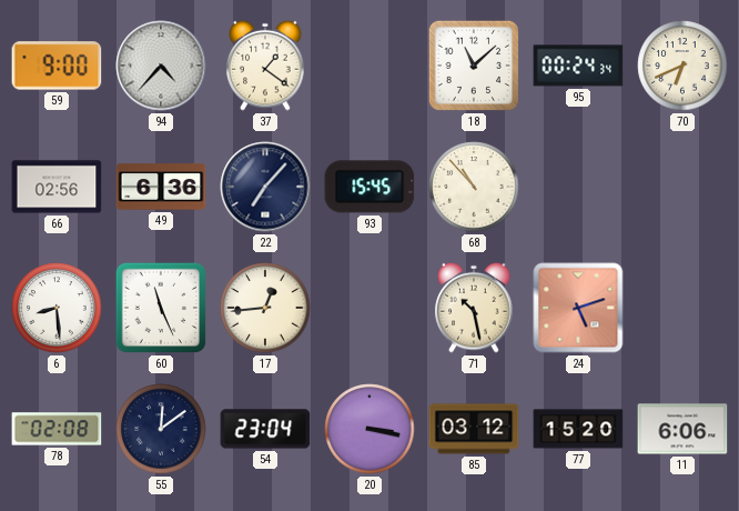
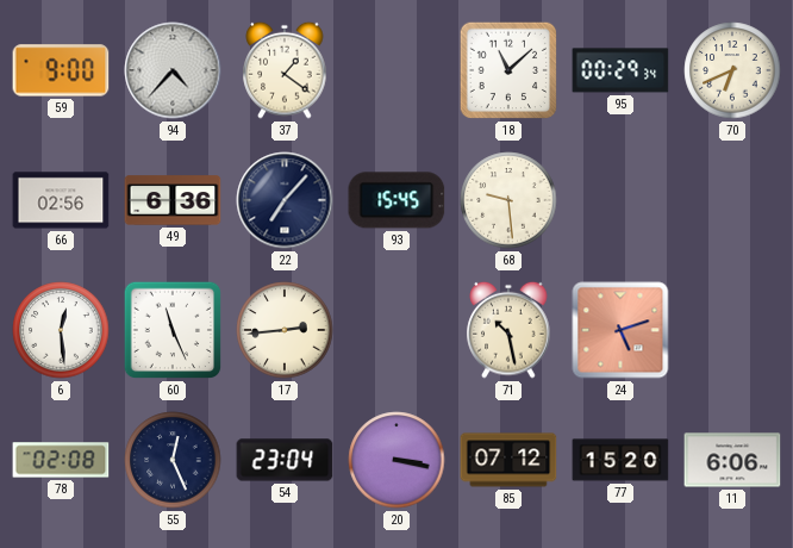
95: 00:24 -> 00:29
68: 10:53 -> 9:29
6: 8:29 -> 12:29
17: 12:44 -> 2:44
55: 12:09 -> 12:26
85: 03:12 -> 07:12
